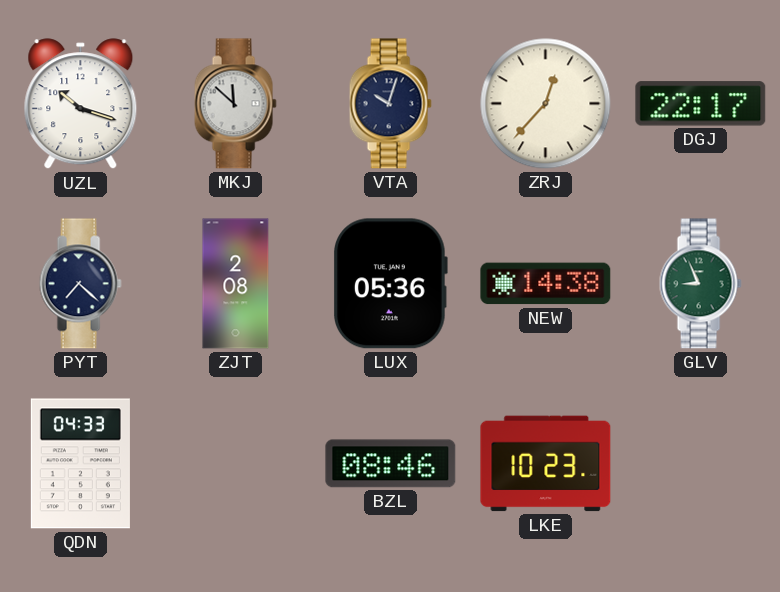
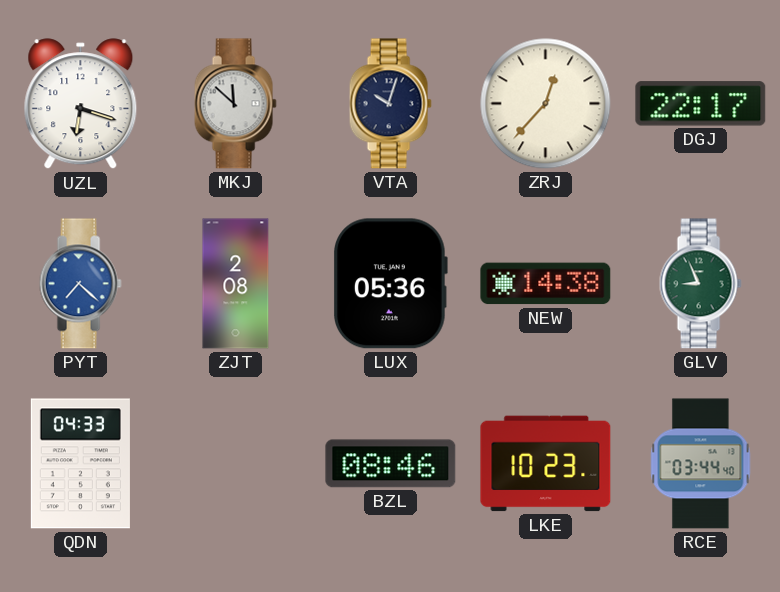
UZL: 10:18 -> 6:18
PYT dial: navy -> blue
RCE: none -> 03:44
